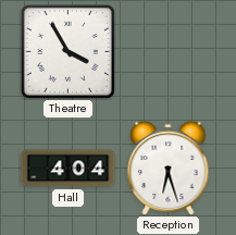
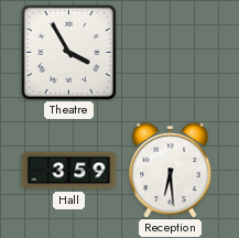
Hall: 4:04 -> 3:59
Reception: 6:27 -> 6:29
